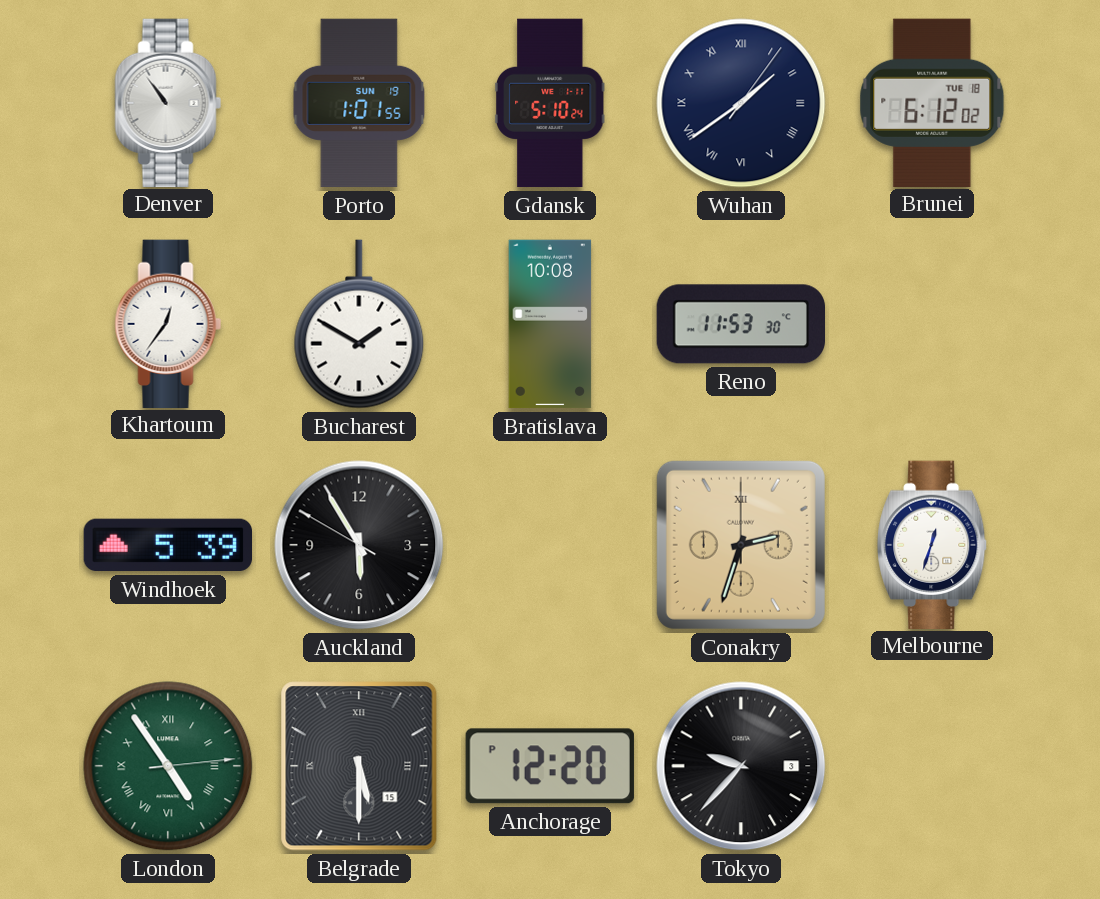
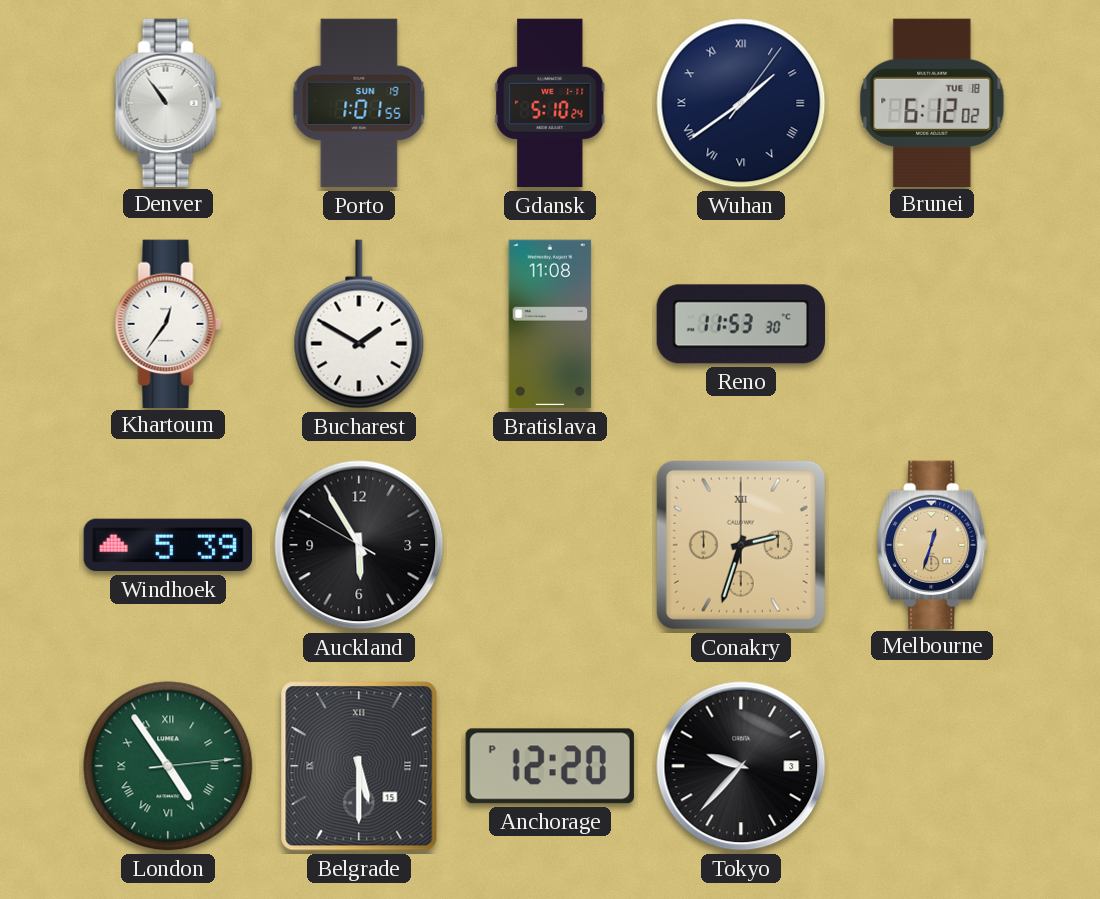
Bratislava: 10:08 -> 11:08
Melbourne dial: white -> champagne
